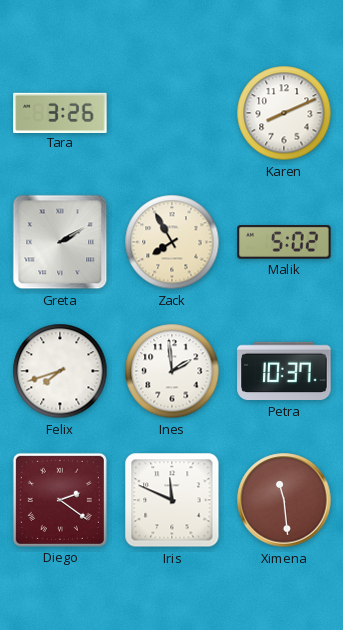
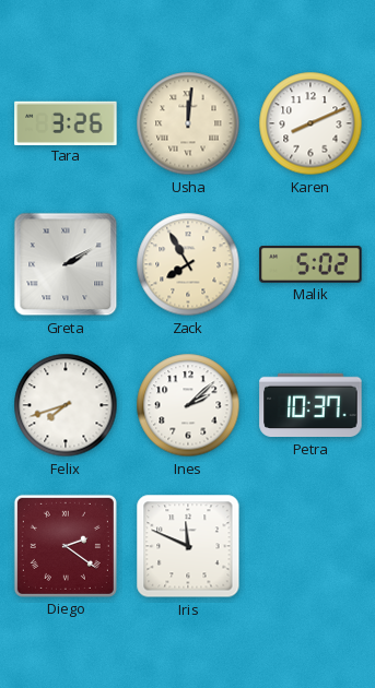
Usha: none -> 12:01
Ines: 1:59 -> 2:08
Ximena: 11:29 -> none
